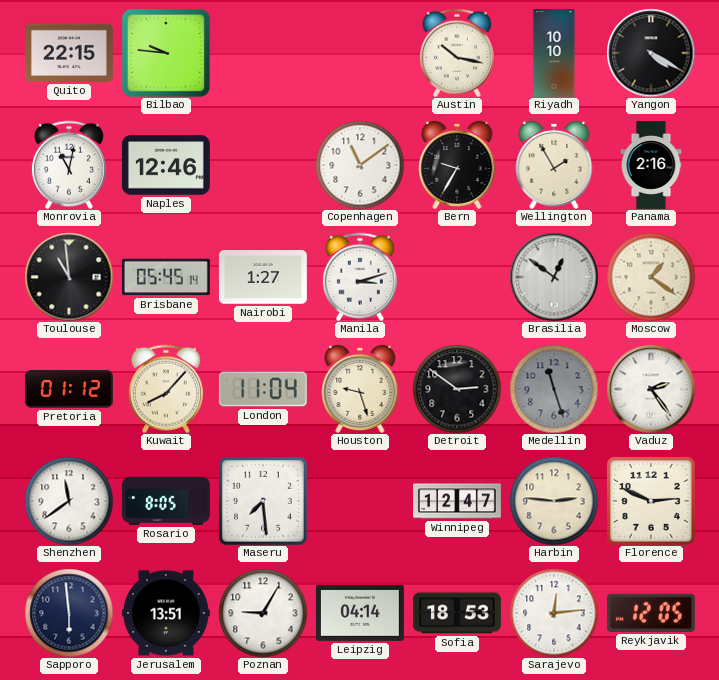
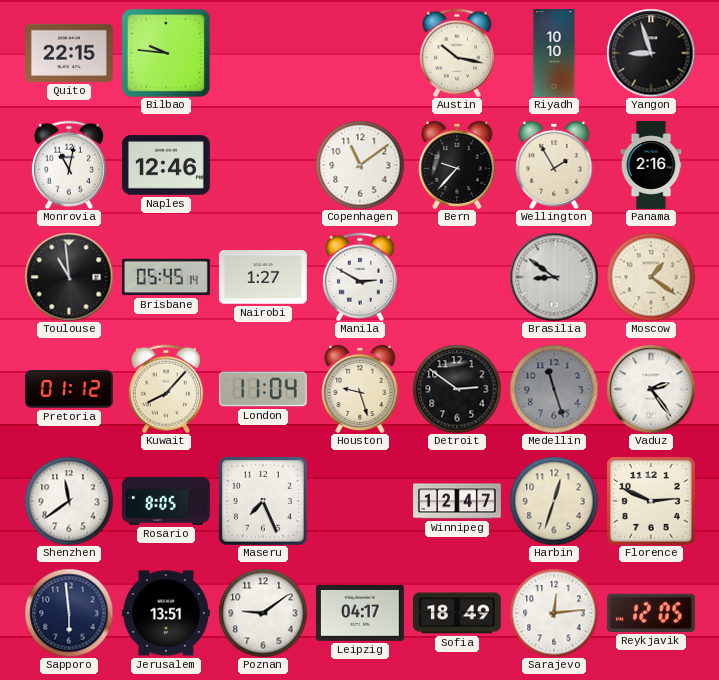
Yangon: 4:20 -> 8:57
Bern: 9:35 -> 9:37
Manila: 3:12 -> 2:50
Brasilia: 12:51 -> 8:51
Maseru: 7:29 -> 7:26
Harbin: 2:46 -> 12:33
Poznan: 9:05 -> 9:09
Leipzig: 04:14 -> 04:17
Sofia: 18:53 -> 18:49
